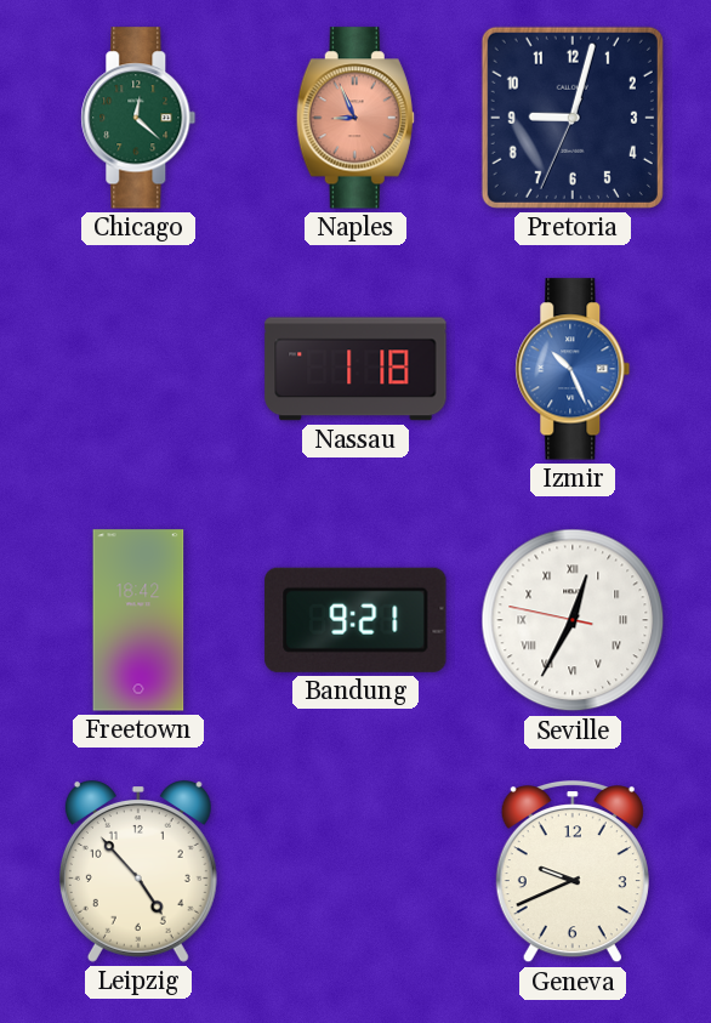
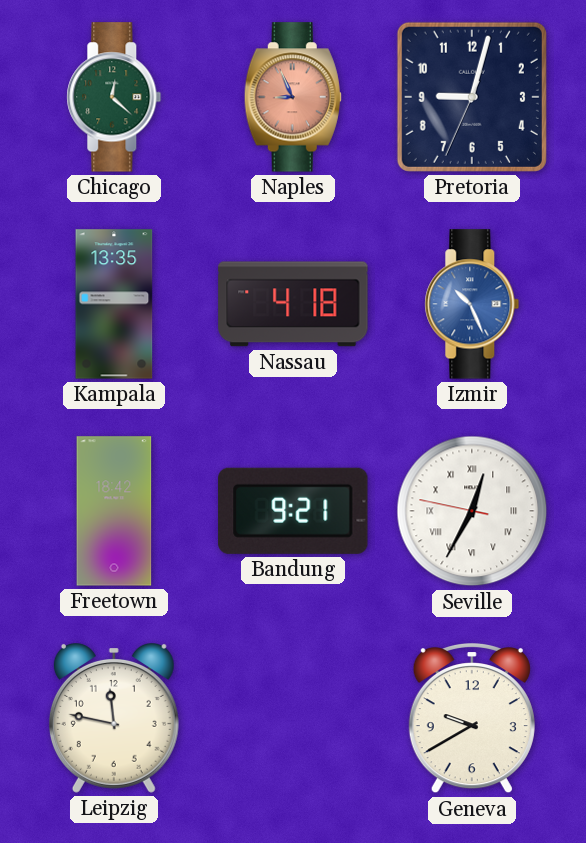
Kampala: none -> 13:35
Nassau: 1:18 -> 4:18
Leipzig: 4:53 -> 11:47
Geneva: 9:41 -> 9:40
